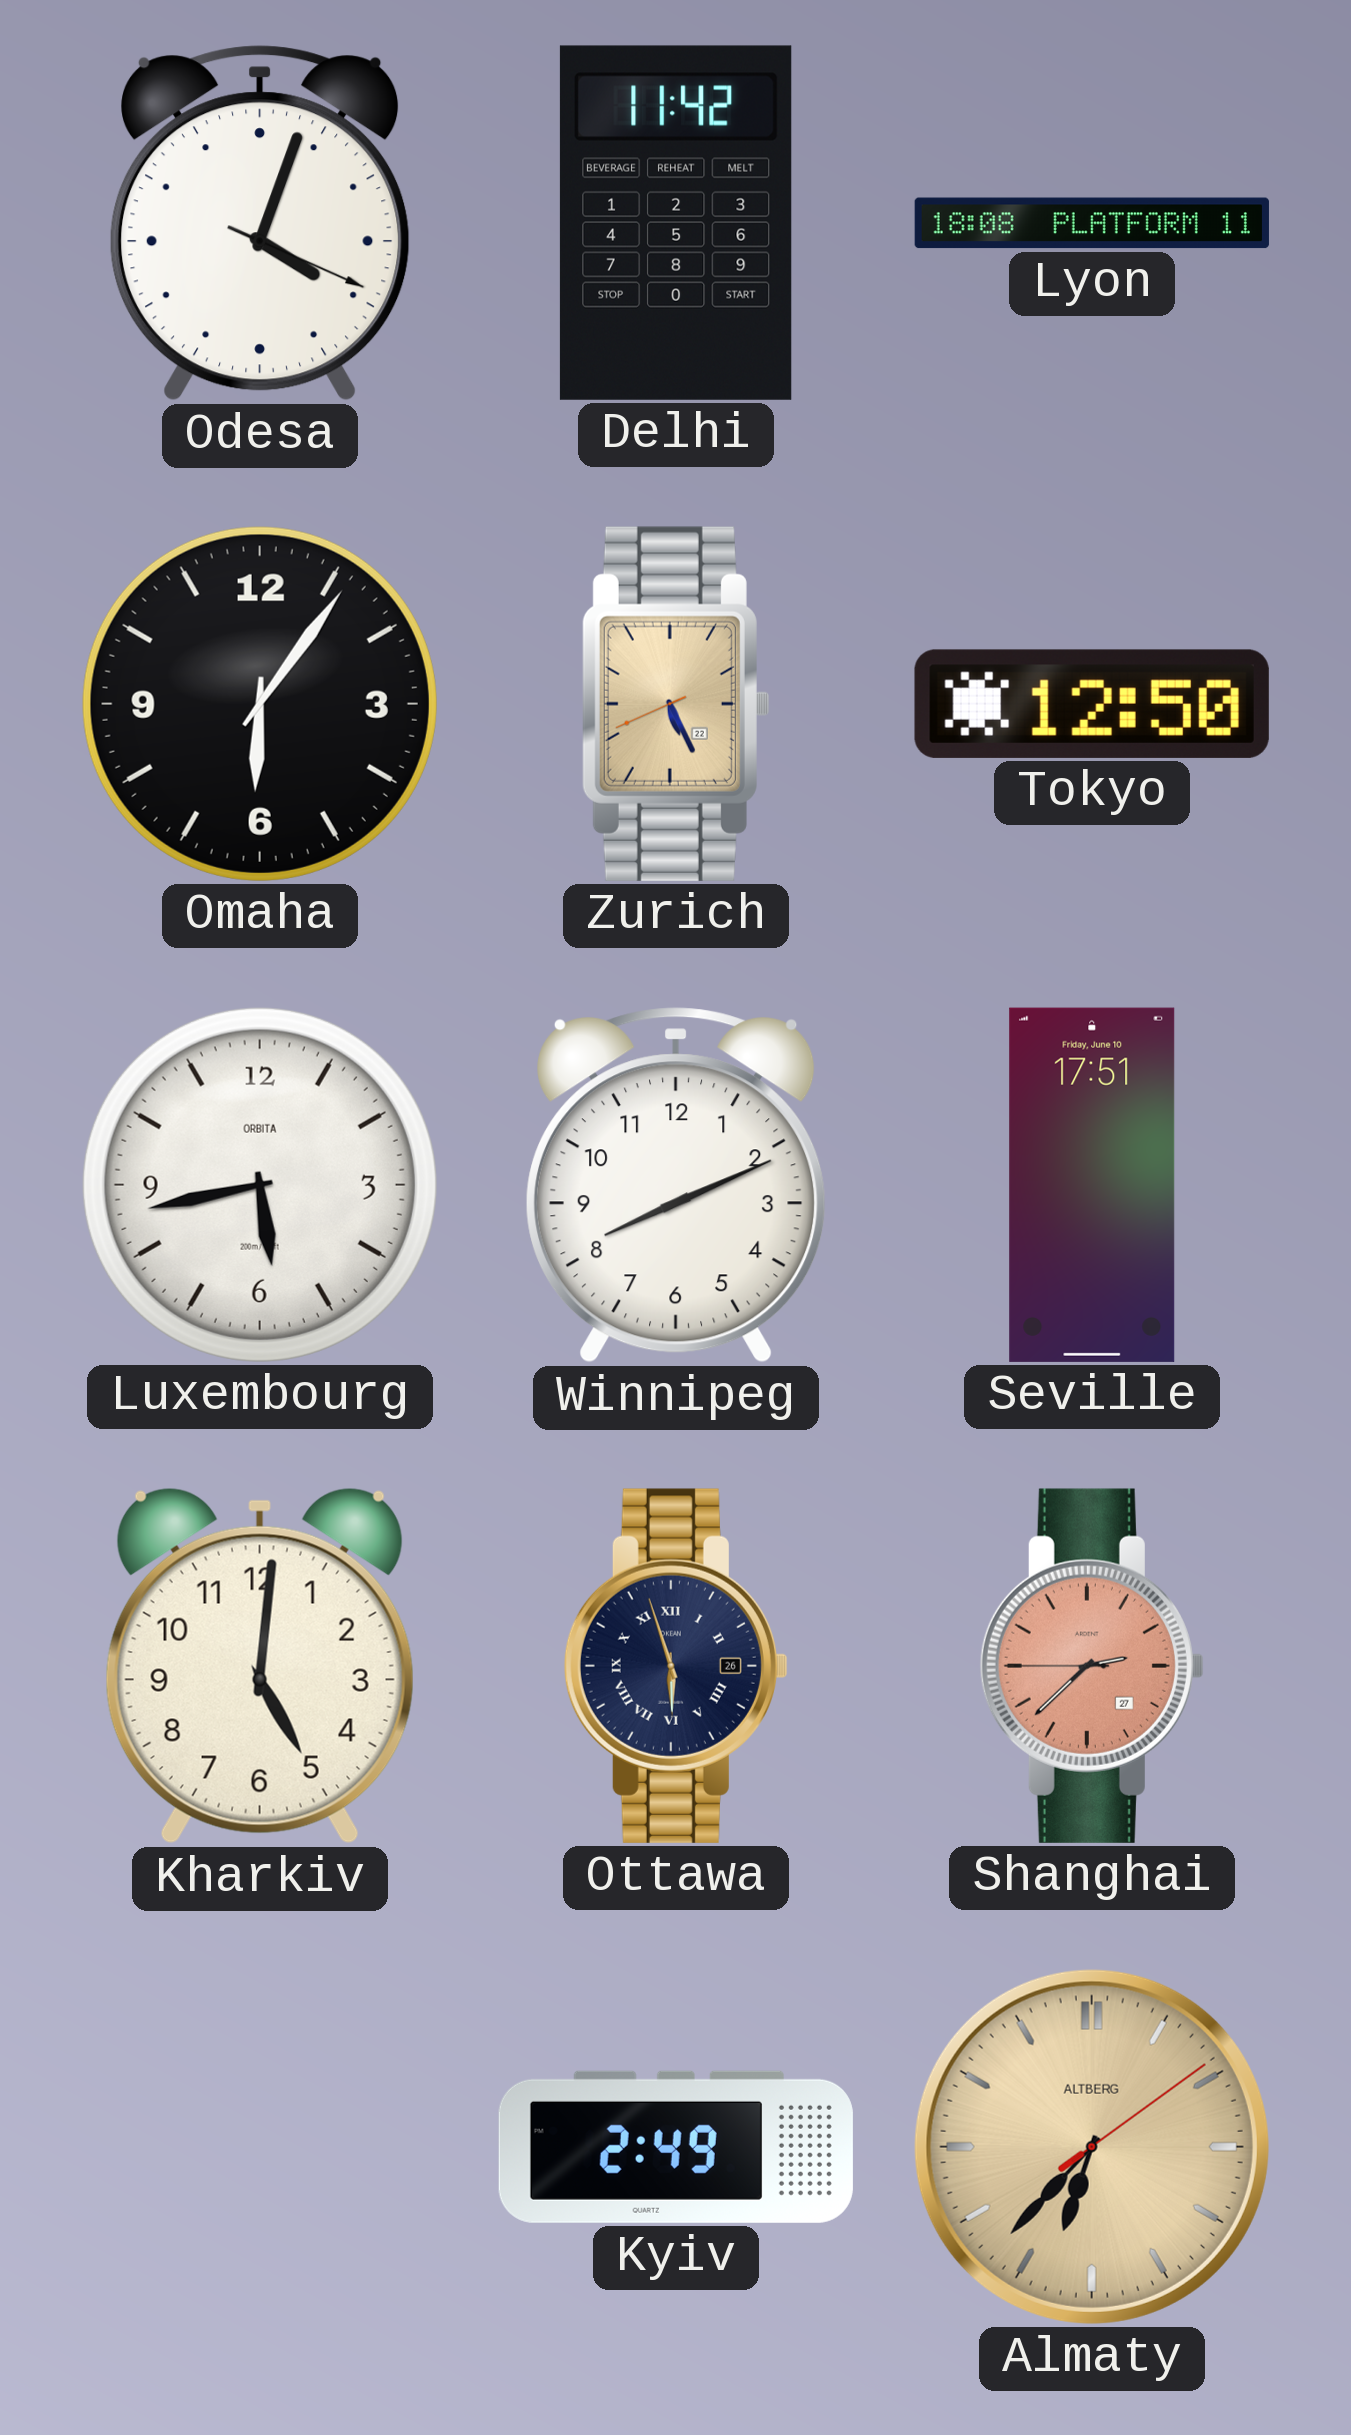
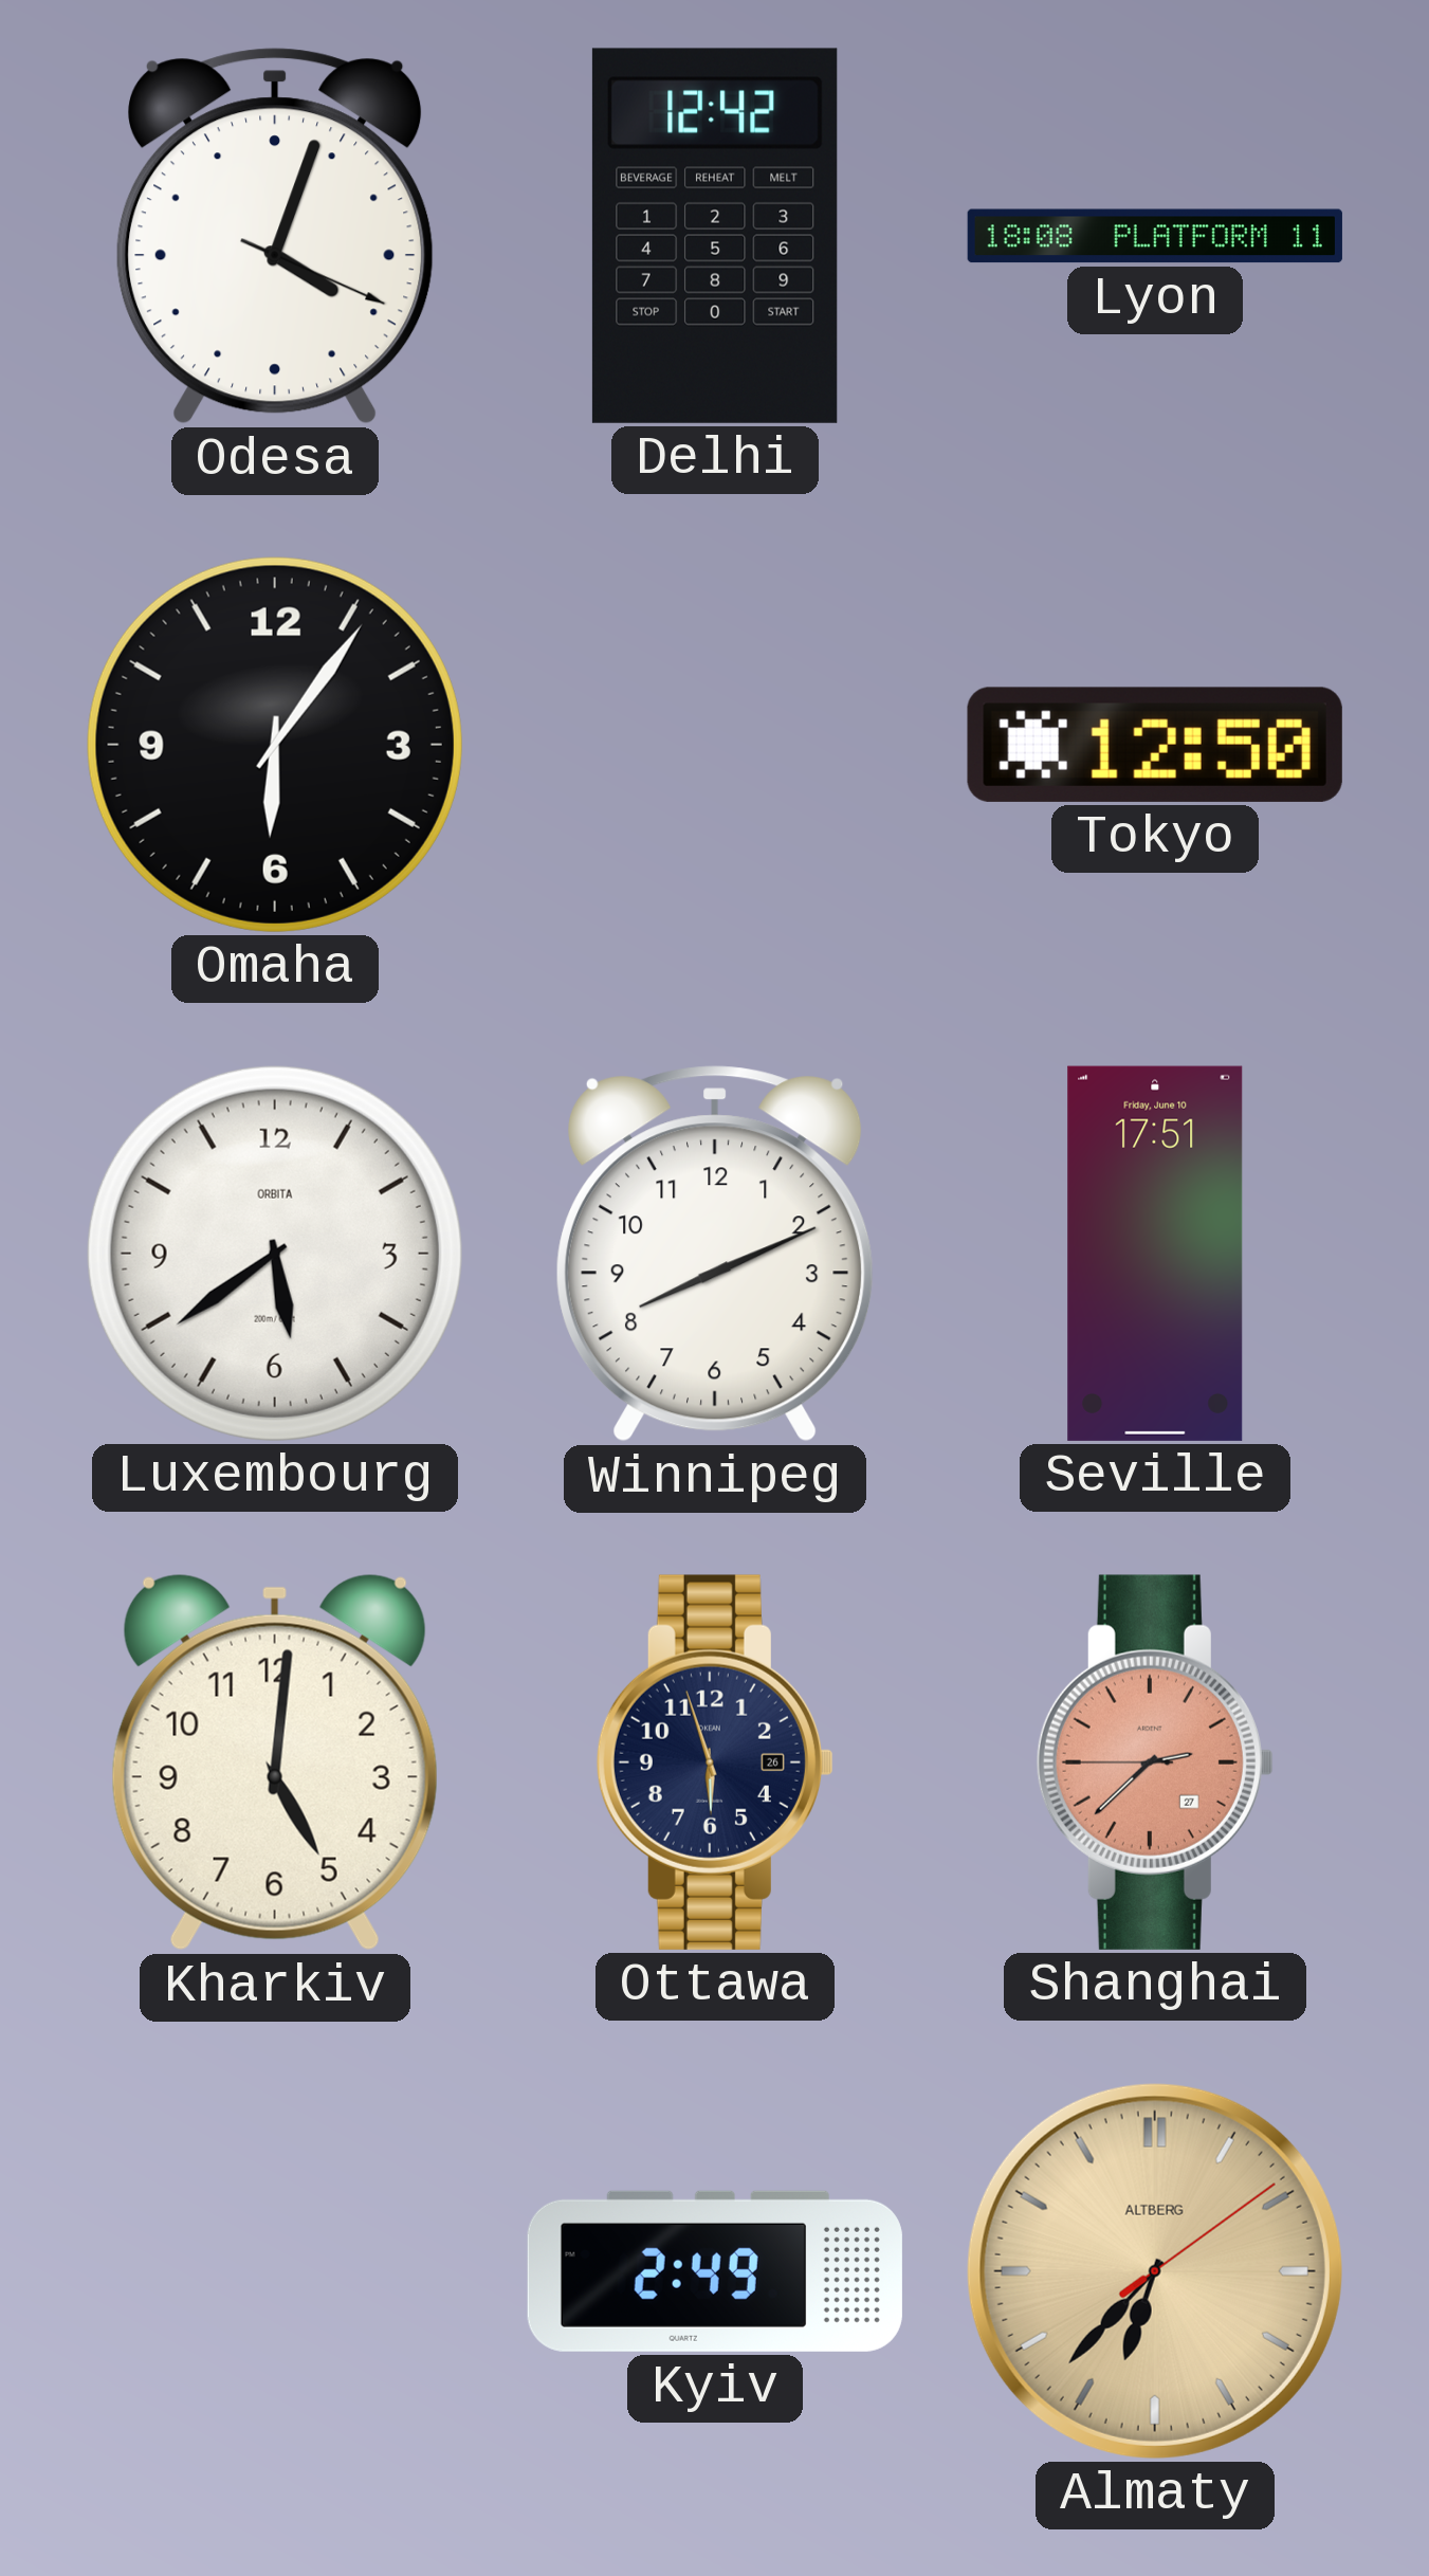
Delhi: 11:42 -> 12:42
Zurich: 5:25 -> none
Luxembourg: 5:43 -> 5:39
Ottawa numerals: Roman -> Arabic
